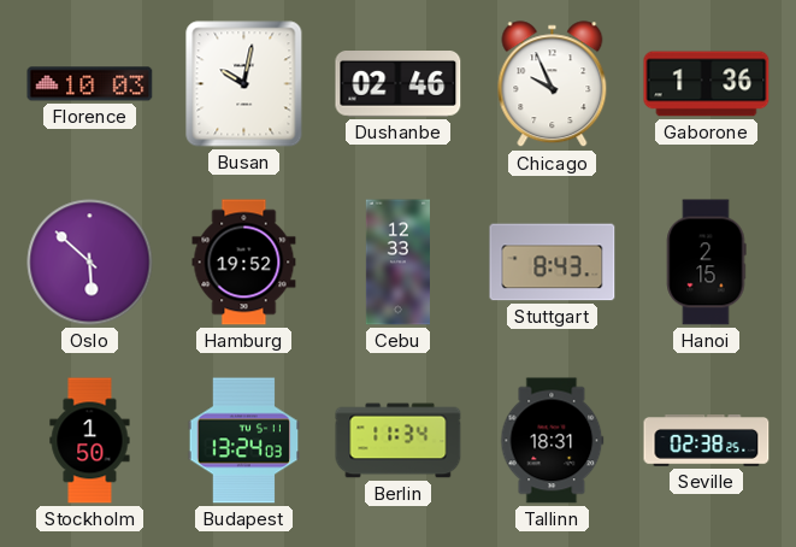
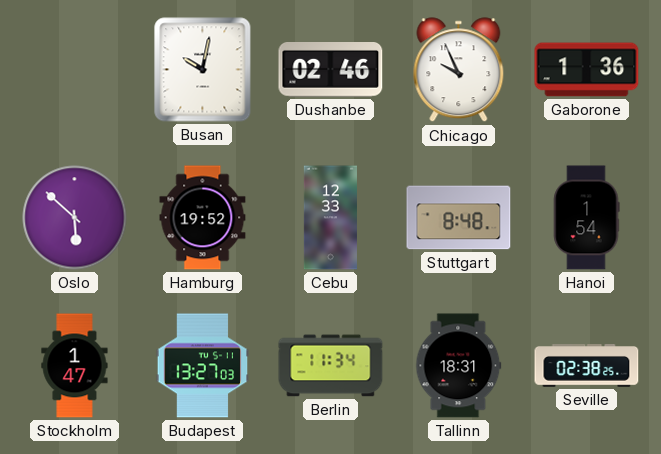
Florence: 10:03 -> none
Stuttgart: 8:43 -> 8:48
Hanoi: 2:15 -> 1:54
Stockholm: 1:50 -> 1:47
Budapest: 13:24 -> 13:27
